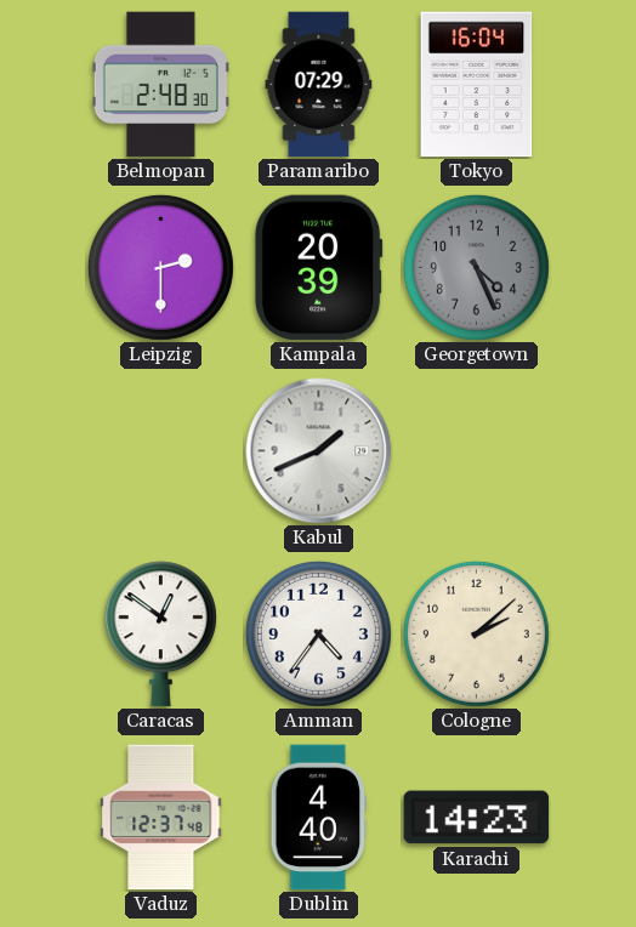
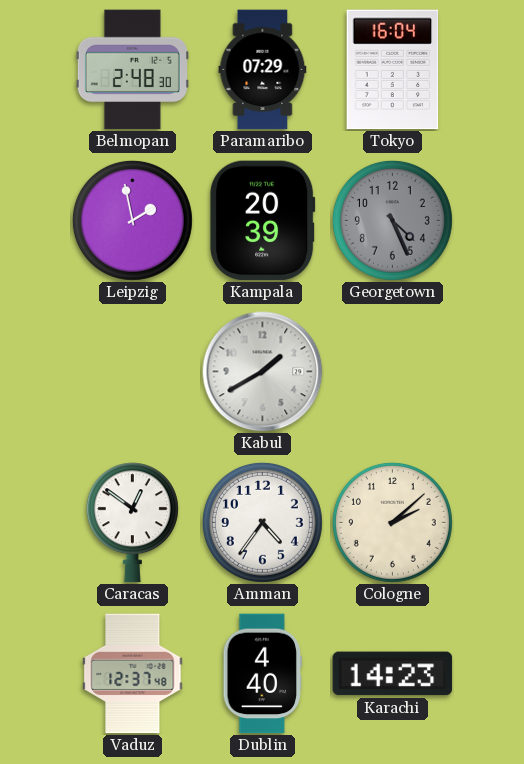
Leipzig: 2:30 -> 1:58
Kabul: 1:41 -> 1:40
